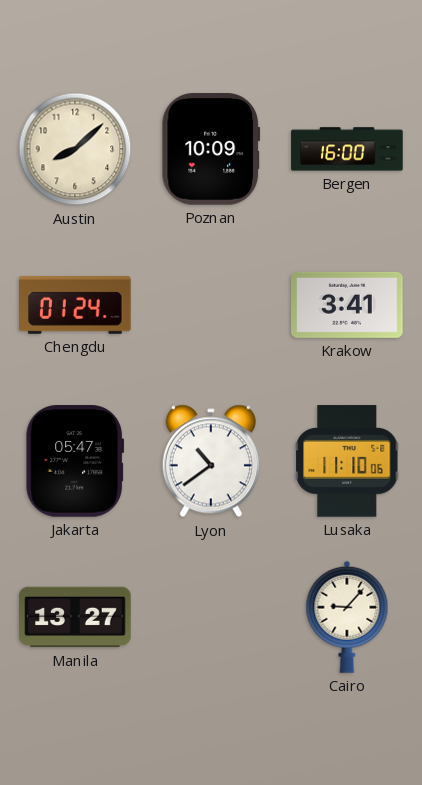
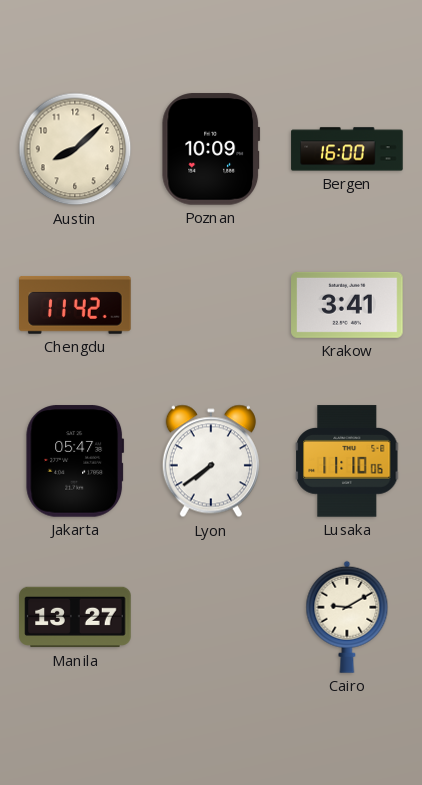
Chengdu: 01:24 -> 11:42
Lyon: 10:39 -> 7:39
Cairo: 9:07 -> 9:10
